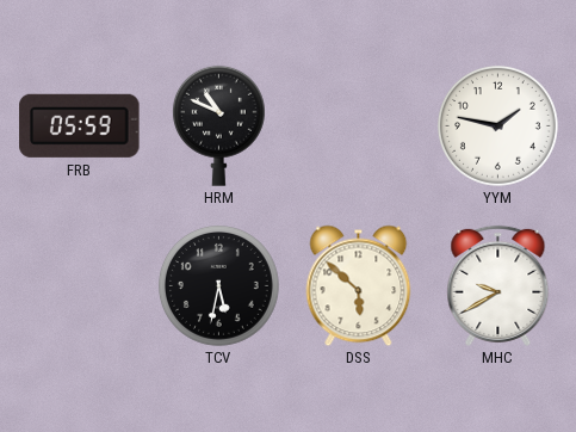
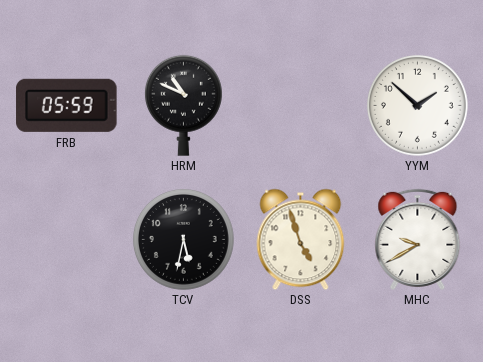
YYM: 1:47 -> 1:52
DSS: 5:52 -> 4:57
